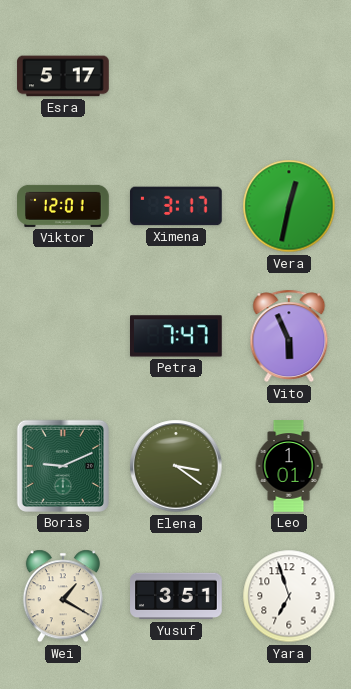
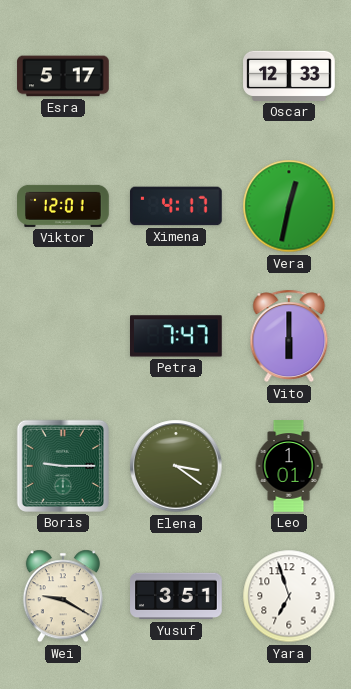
Oscar: none -> 12:33
Ximena: 3:17 -> 4:17
Vito: 5:56 -> 6:00
Boris: 9:11 -> 9:15
Wei: 1:20 -> 9:20
